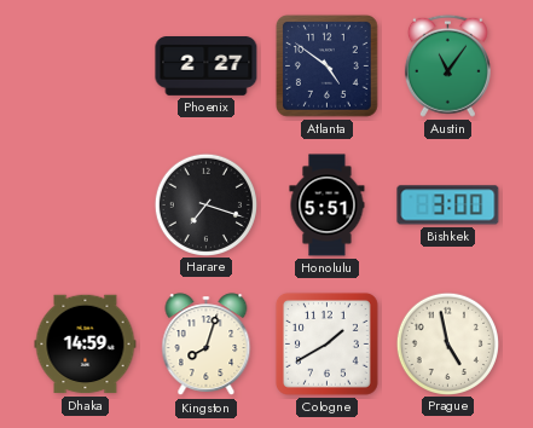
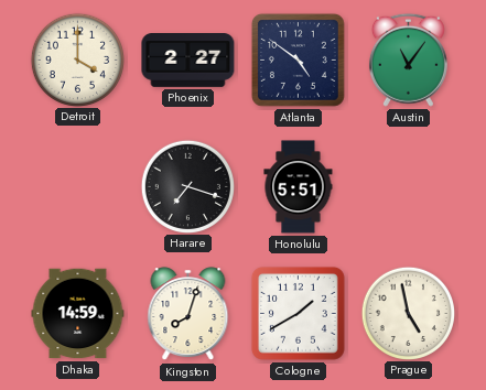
Detroit: none -> 4:00
Bishkek: 3:00 -> none
